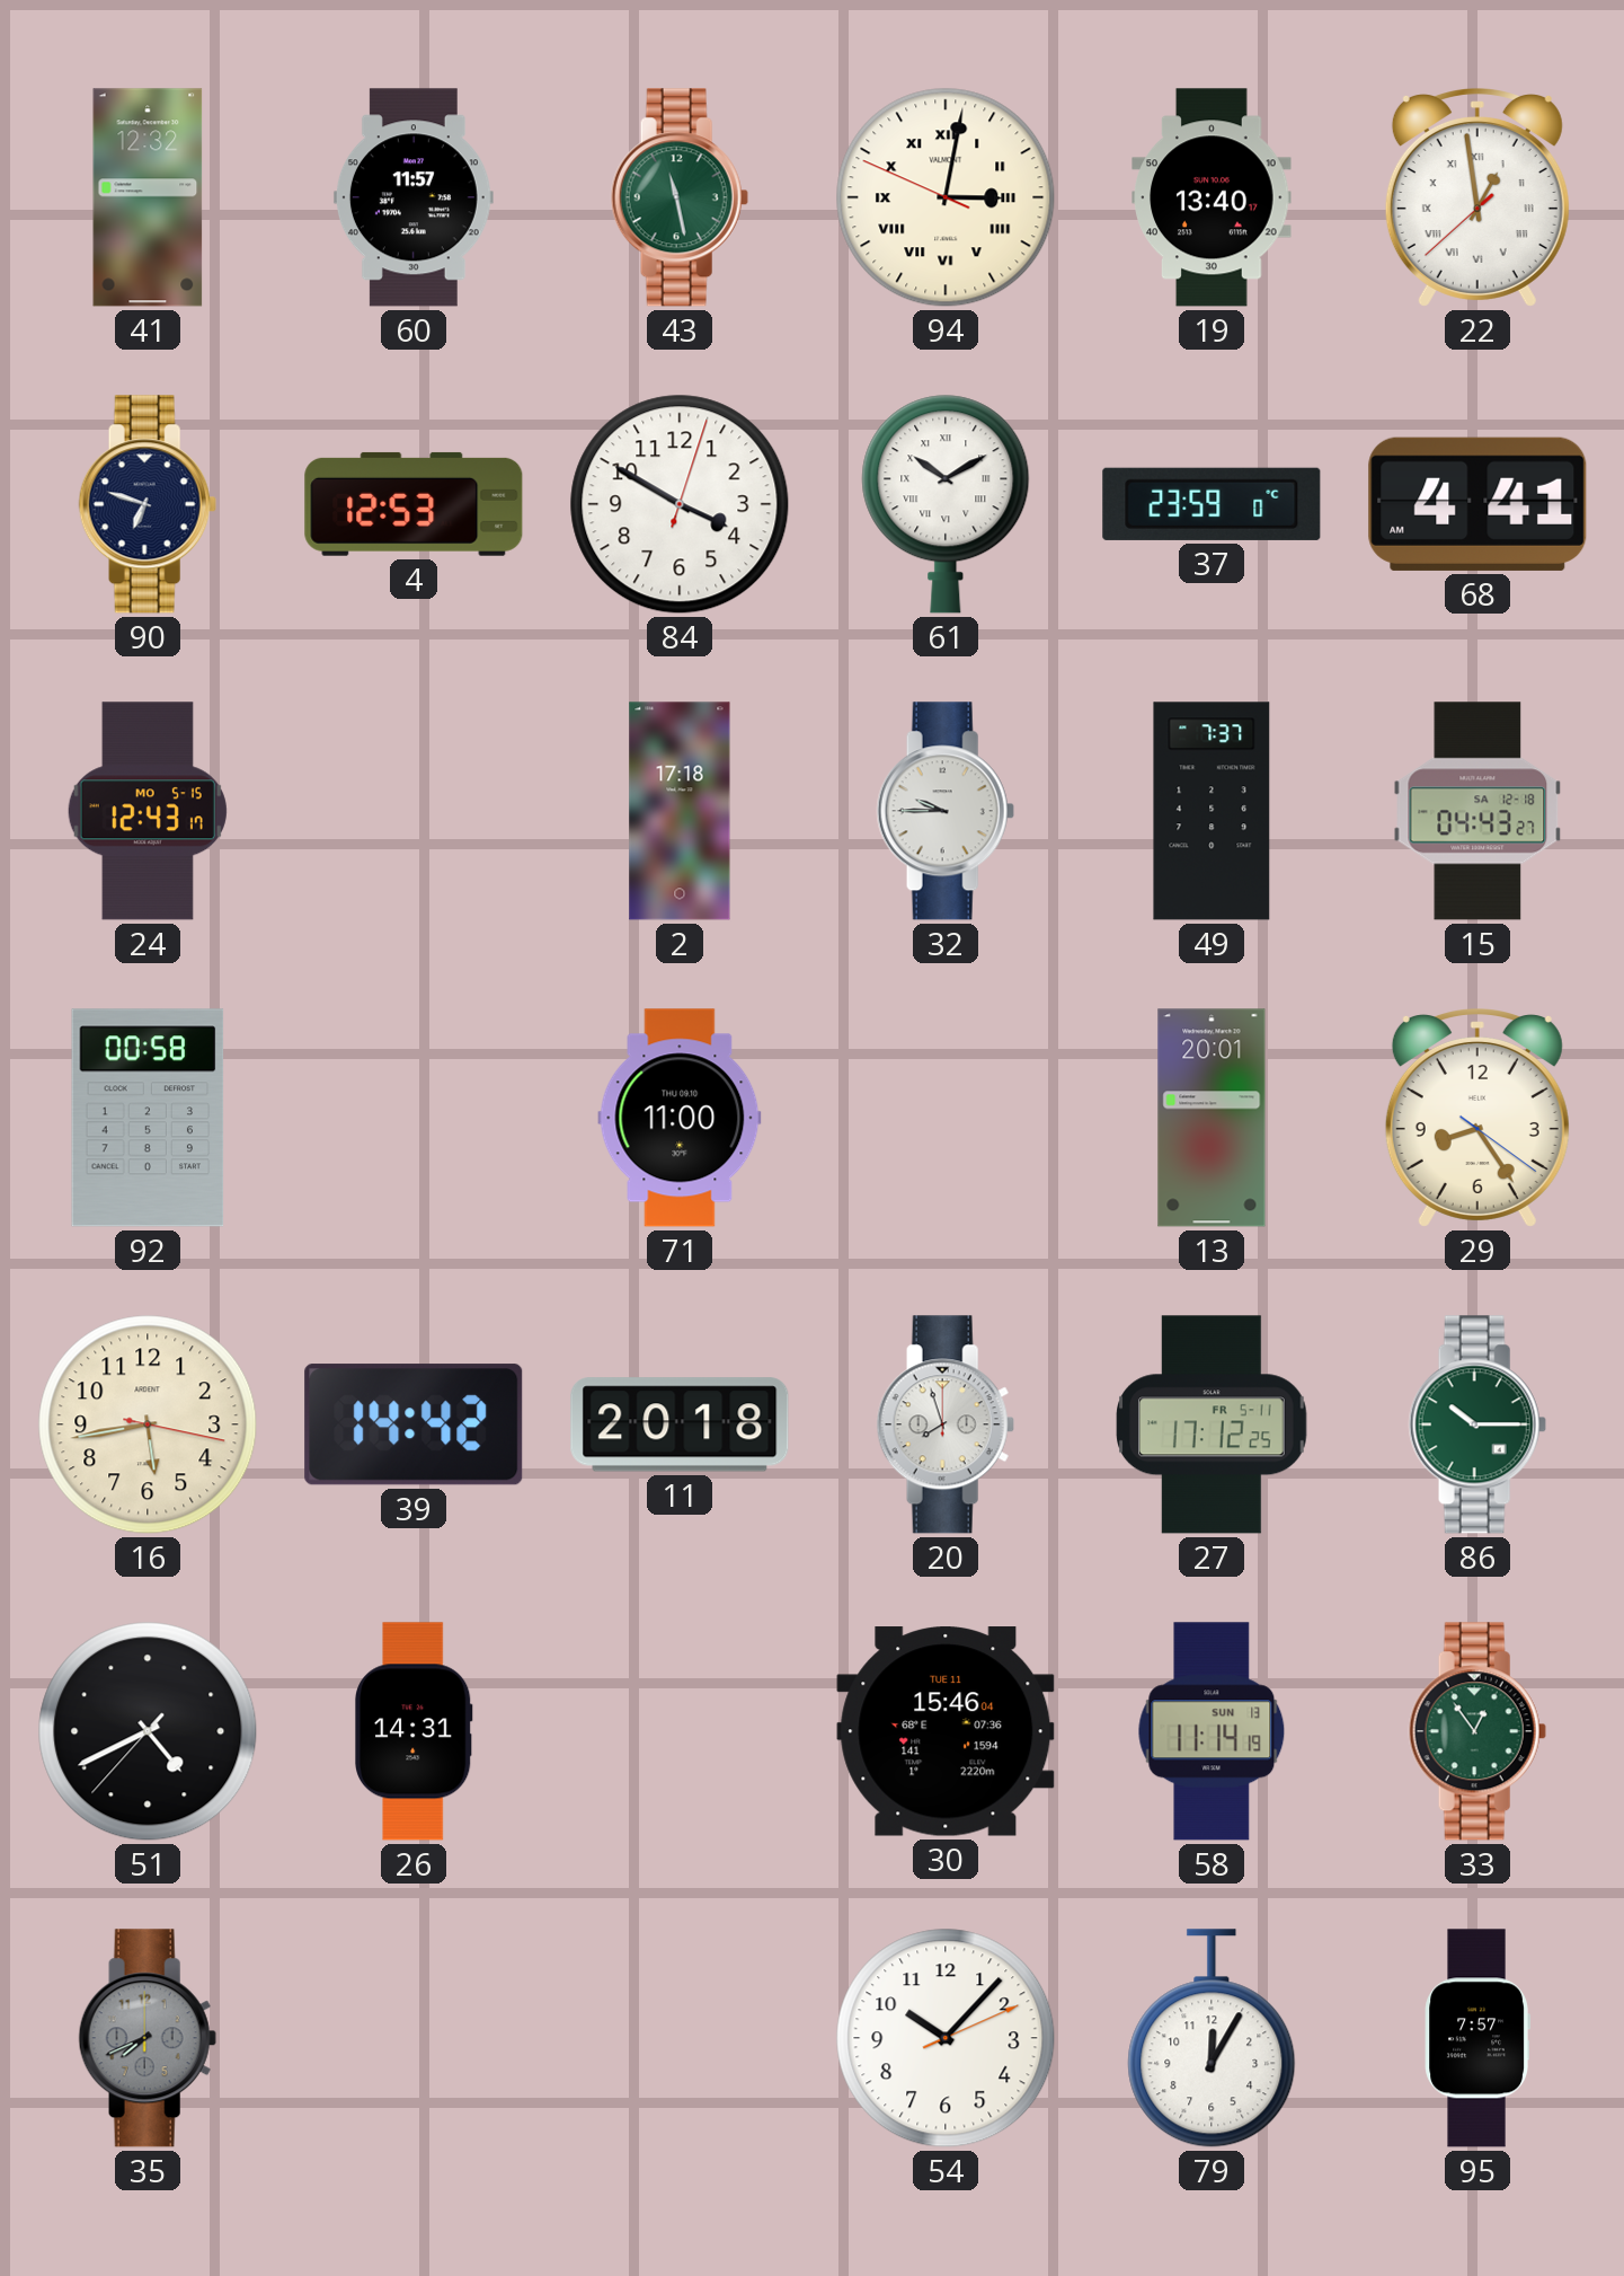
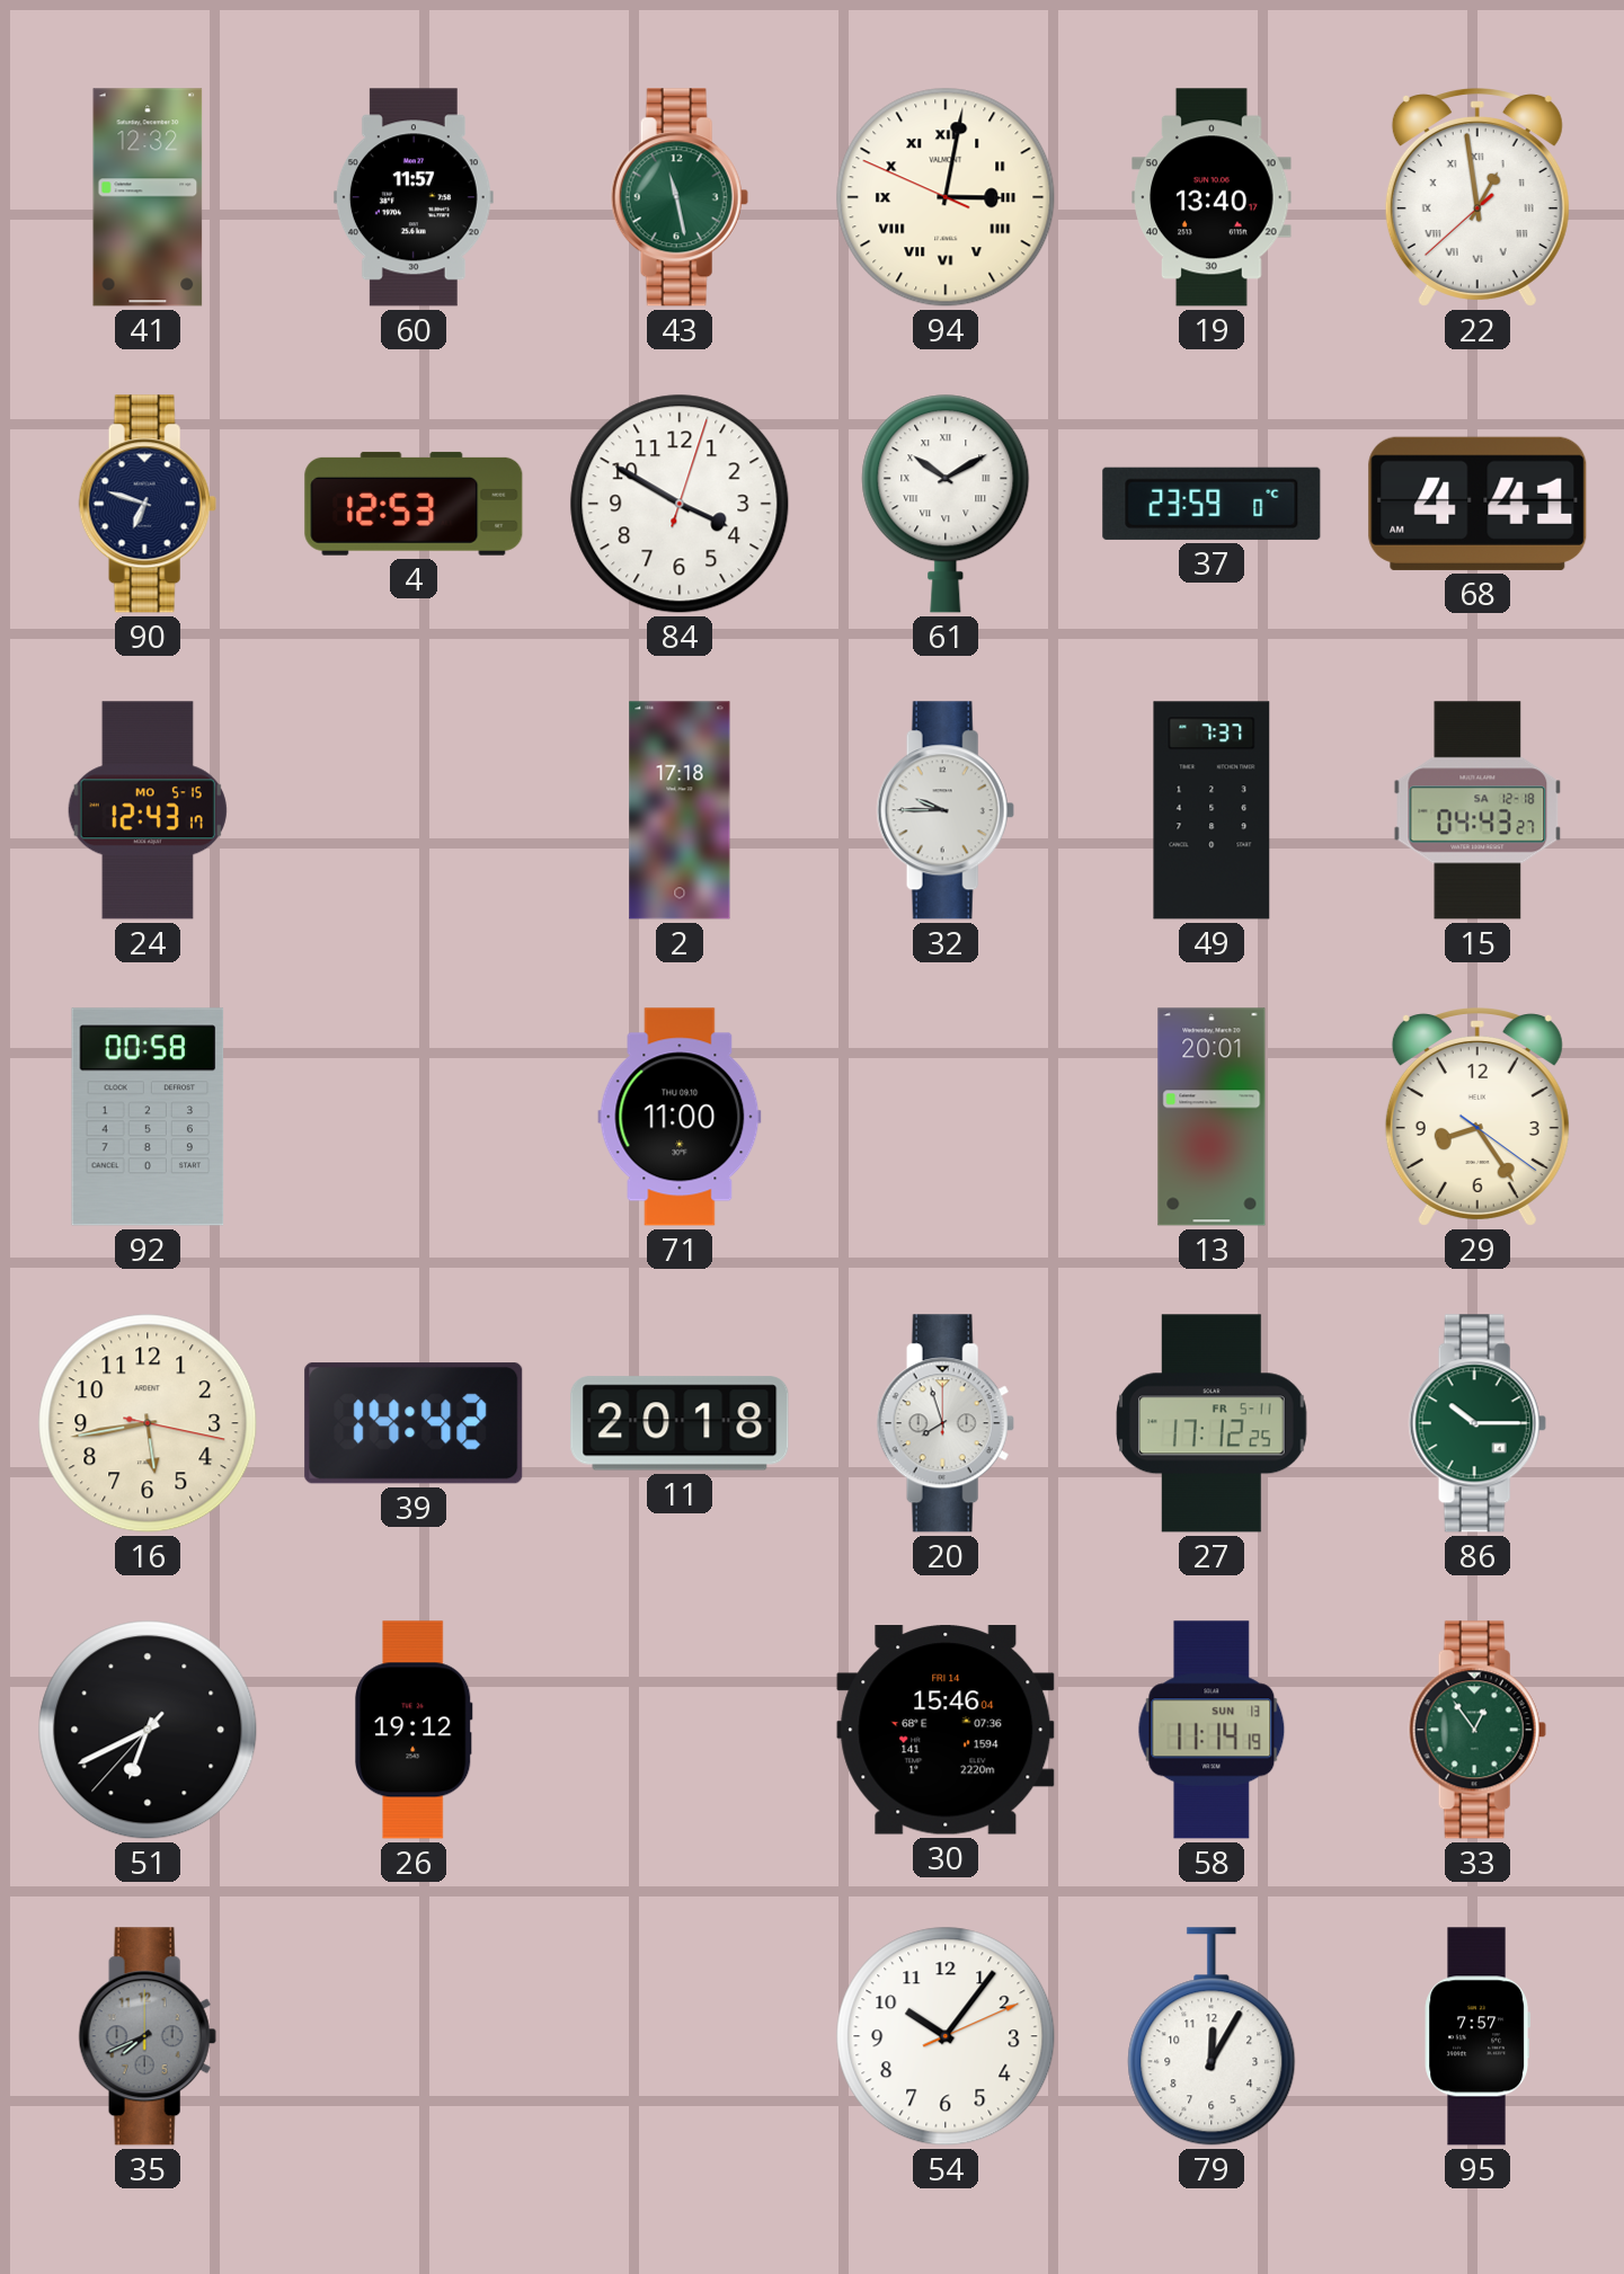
51: 4:40 -> 6:40
26: 14:31 -> 19:12
30 date: TUE 11 -> FRI 14
54: 10:07 -> 10:06
